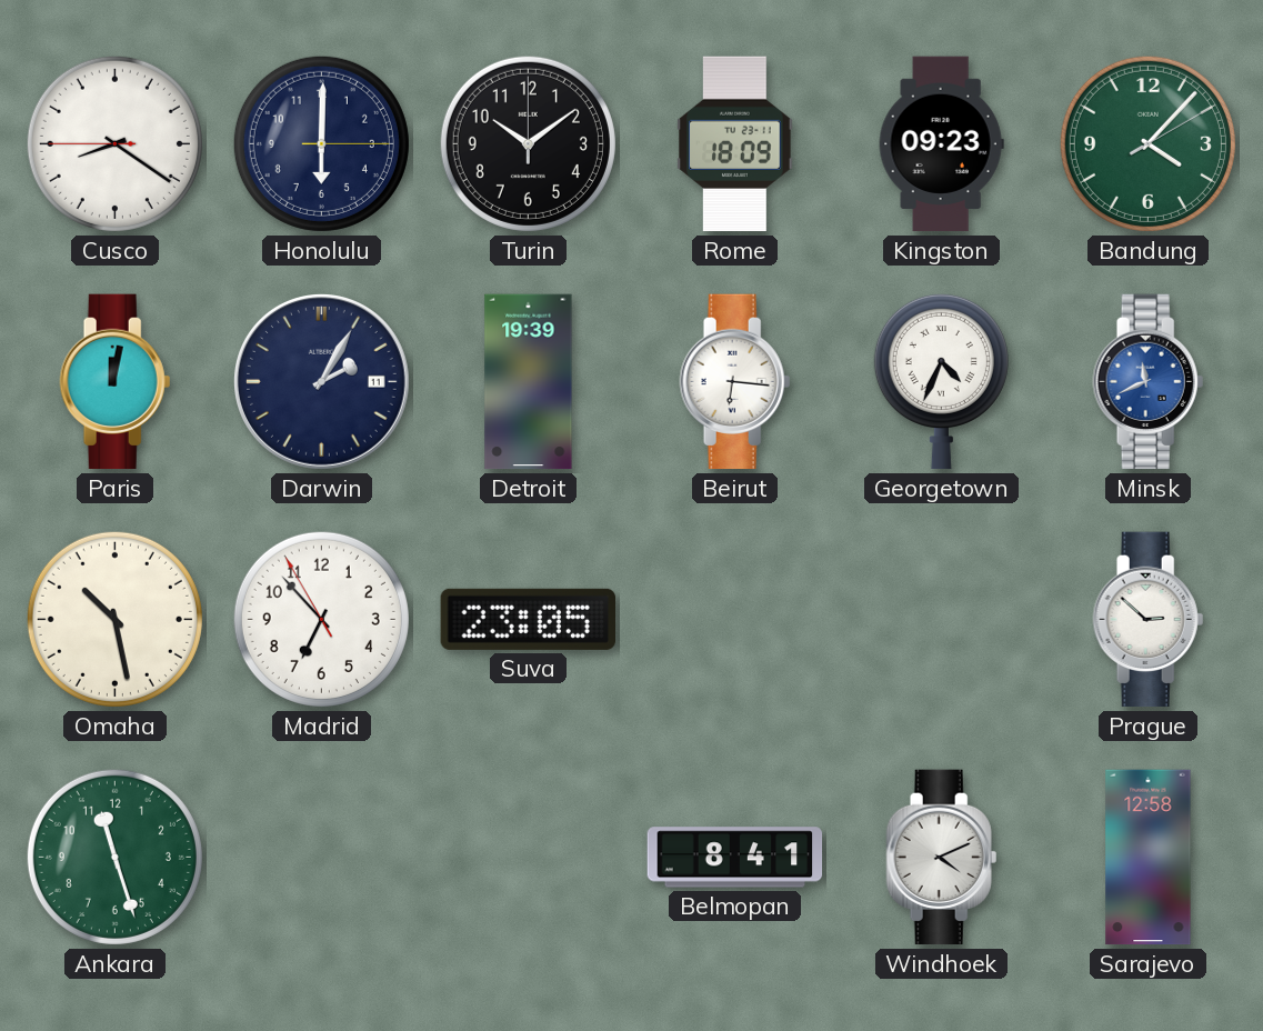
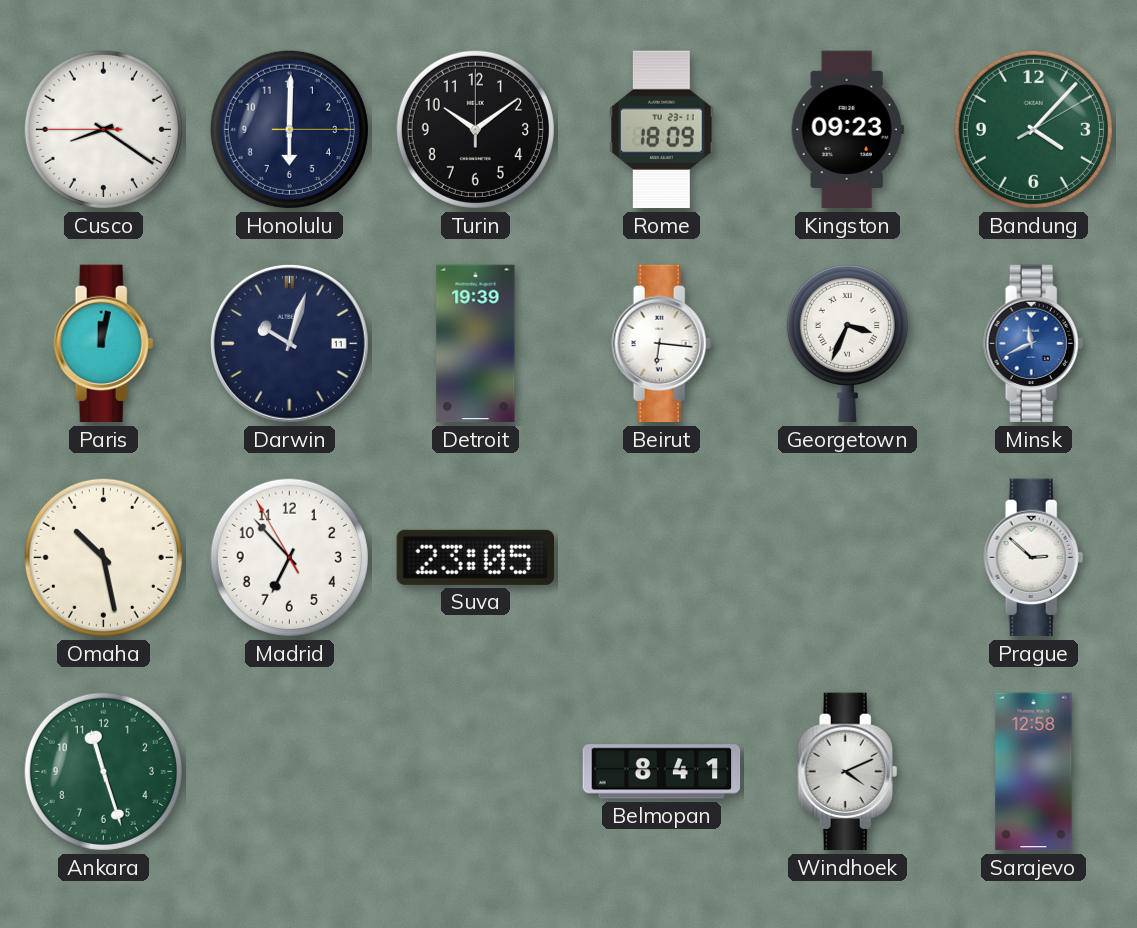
Darwin: 2:05 -> 10:03
Georgetown: 4:34 -> 3:34
